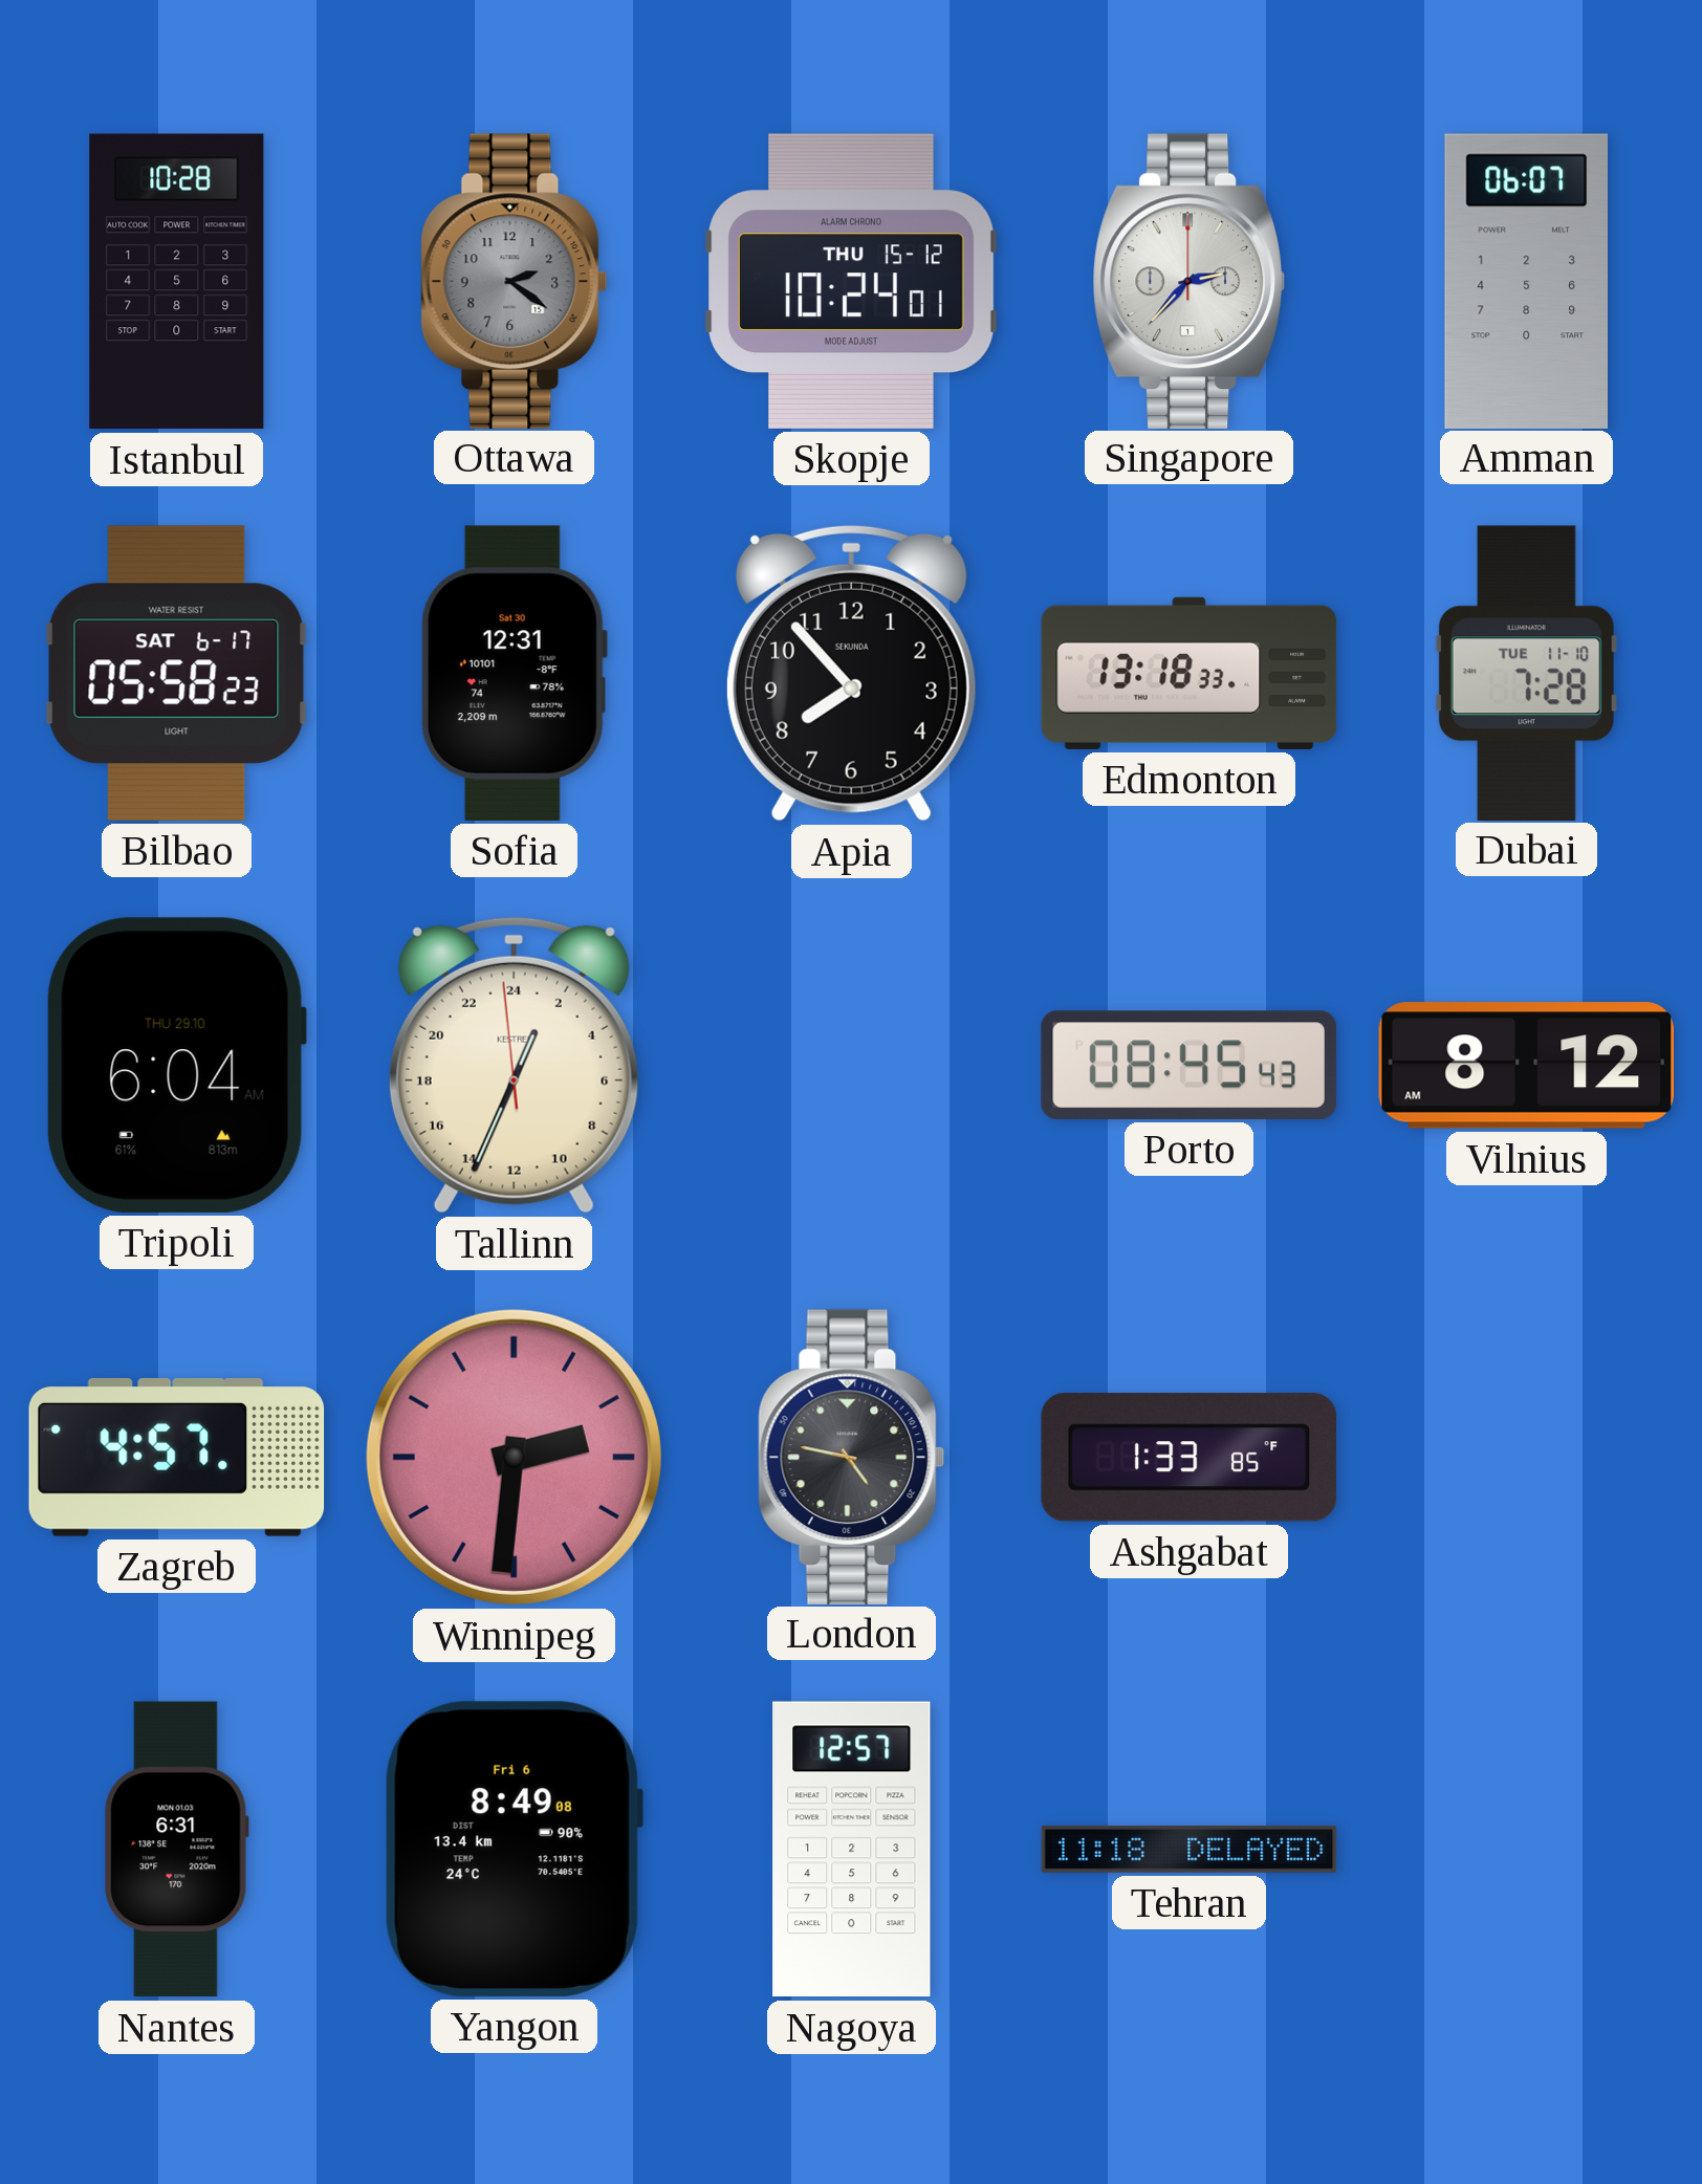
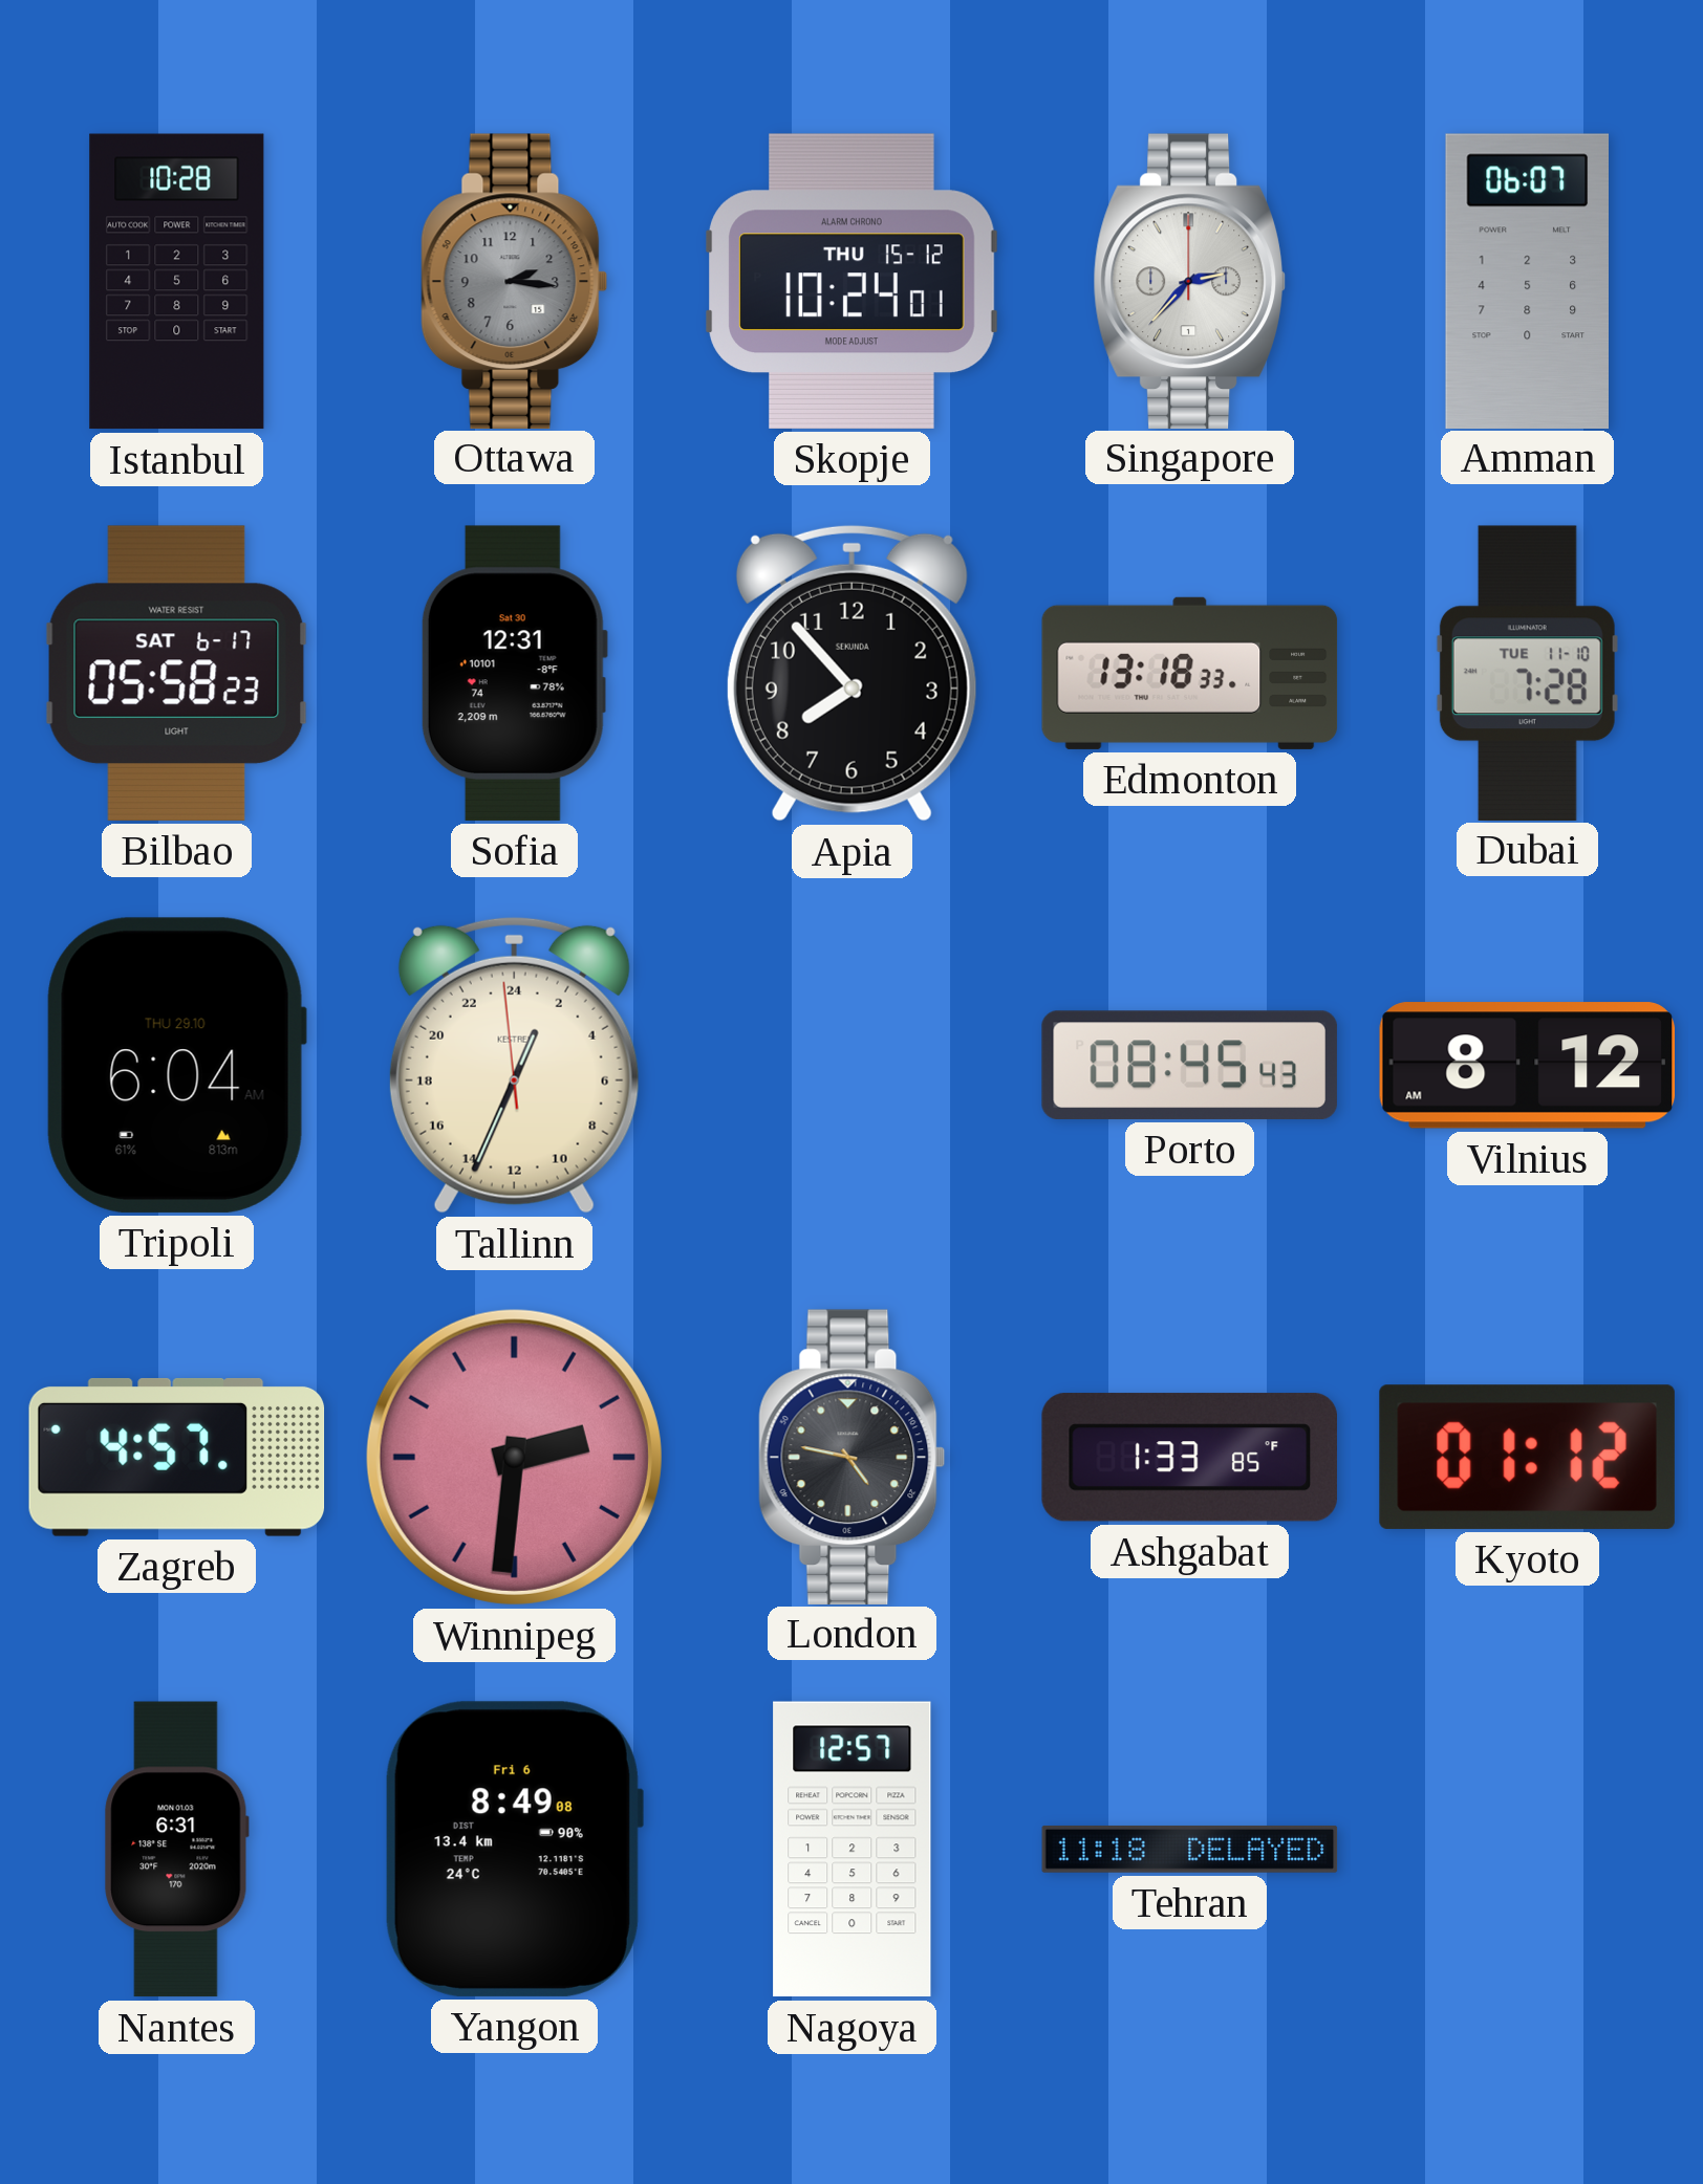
Ottawa: 2:21 -> 2:16
Kyoto: none -> 01:12
